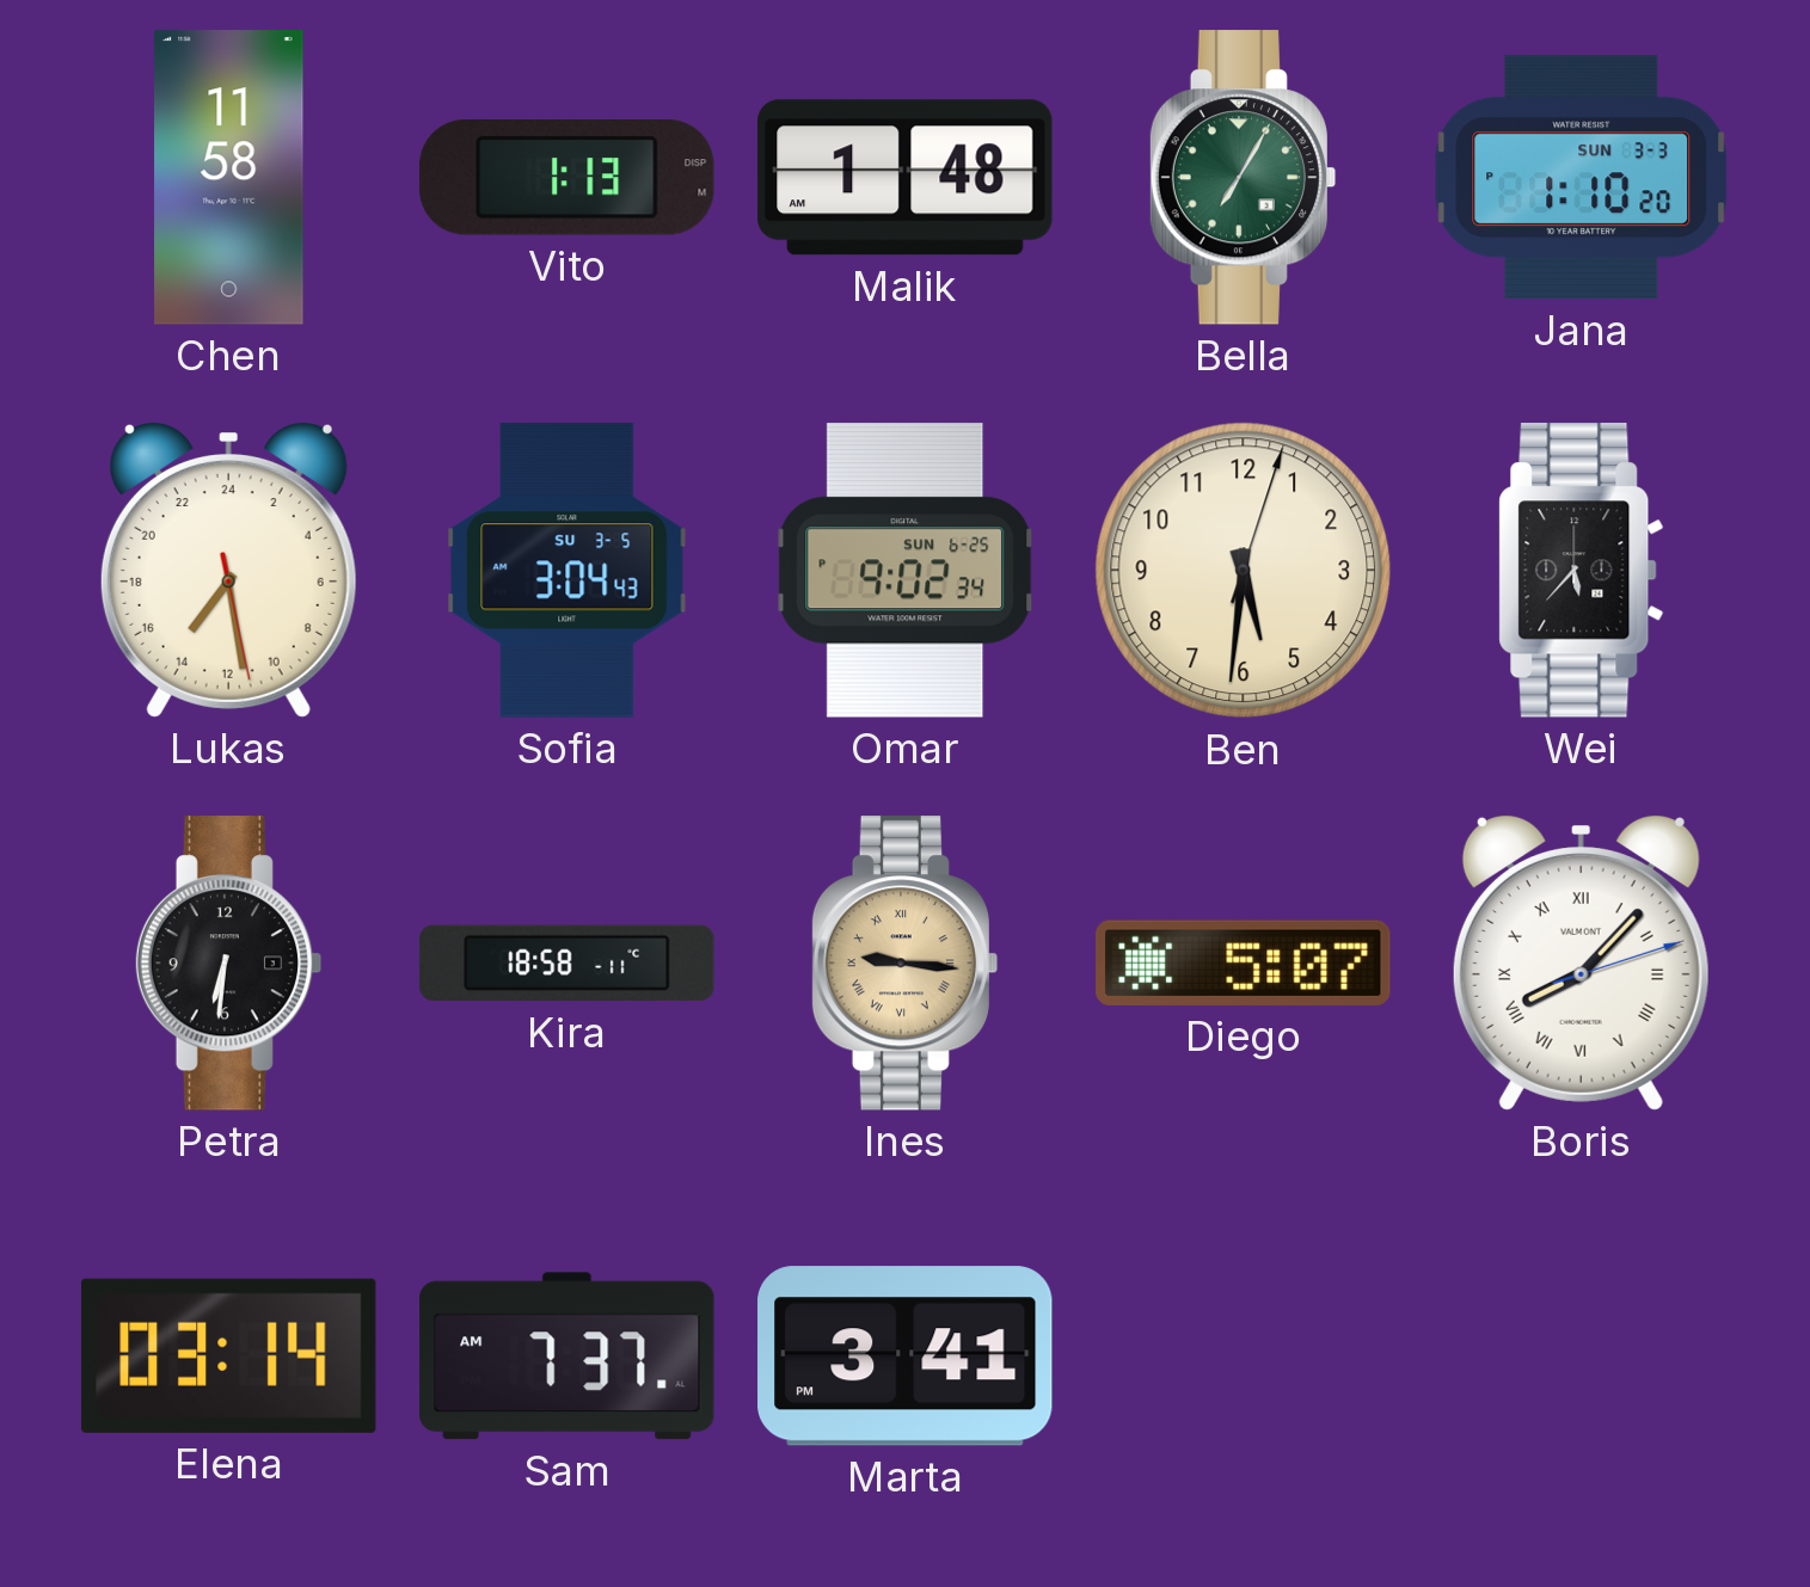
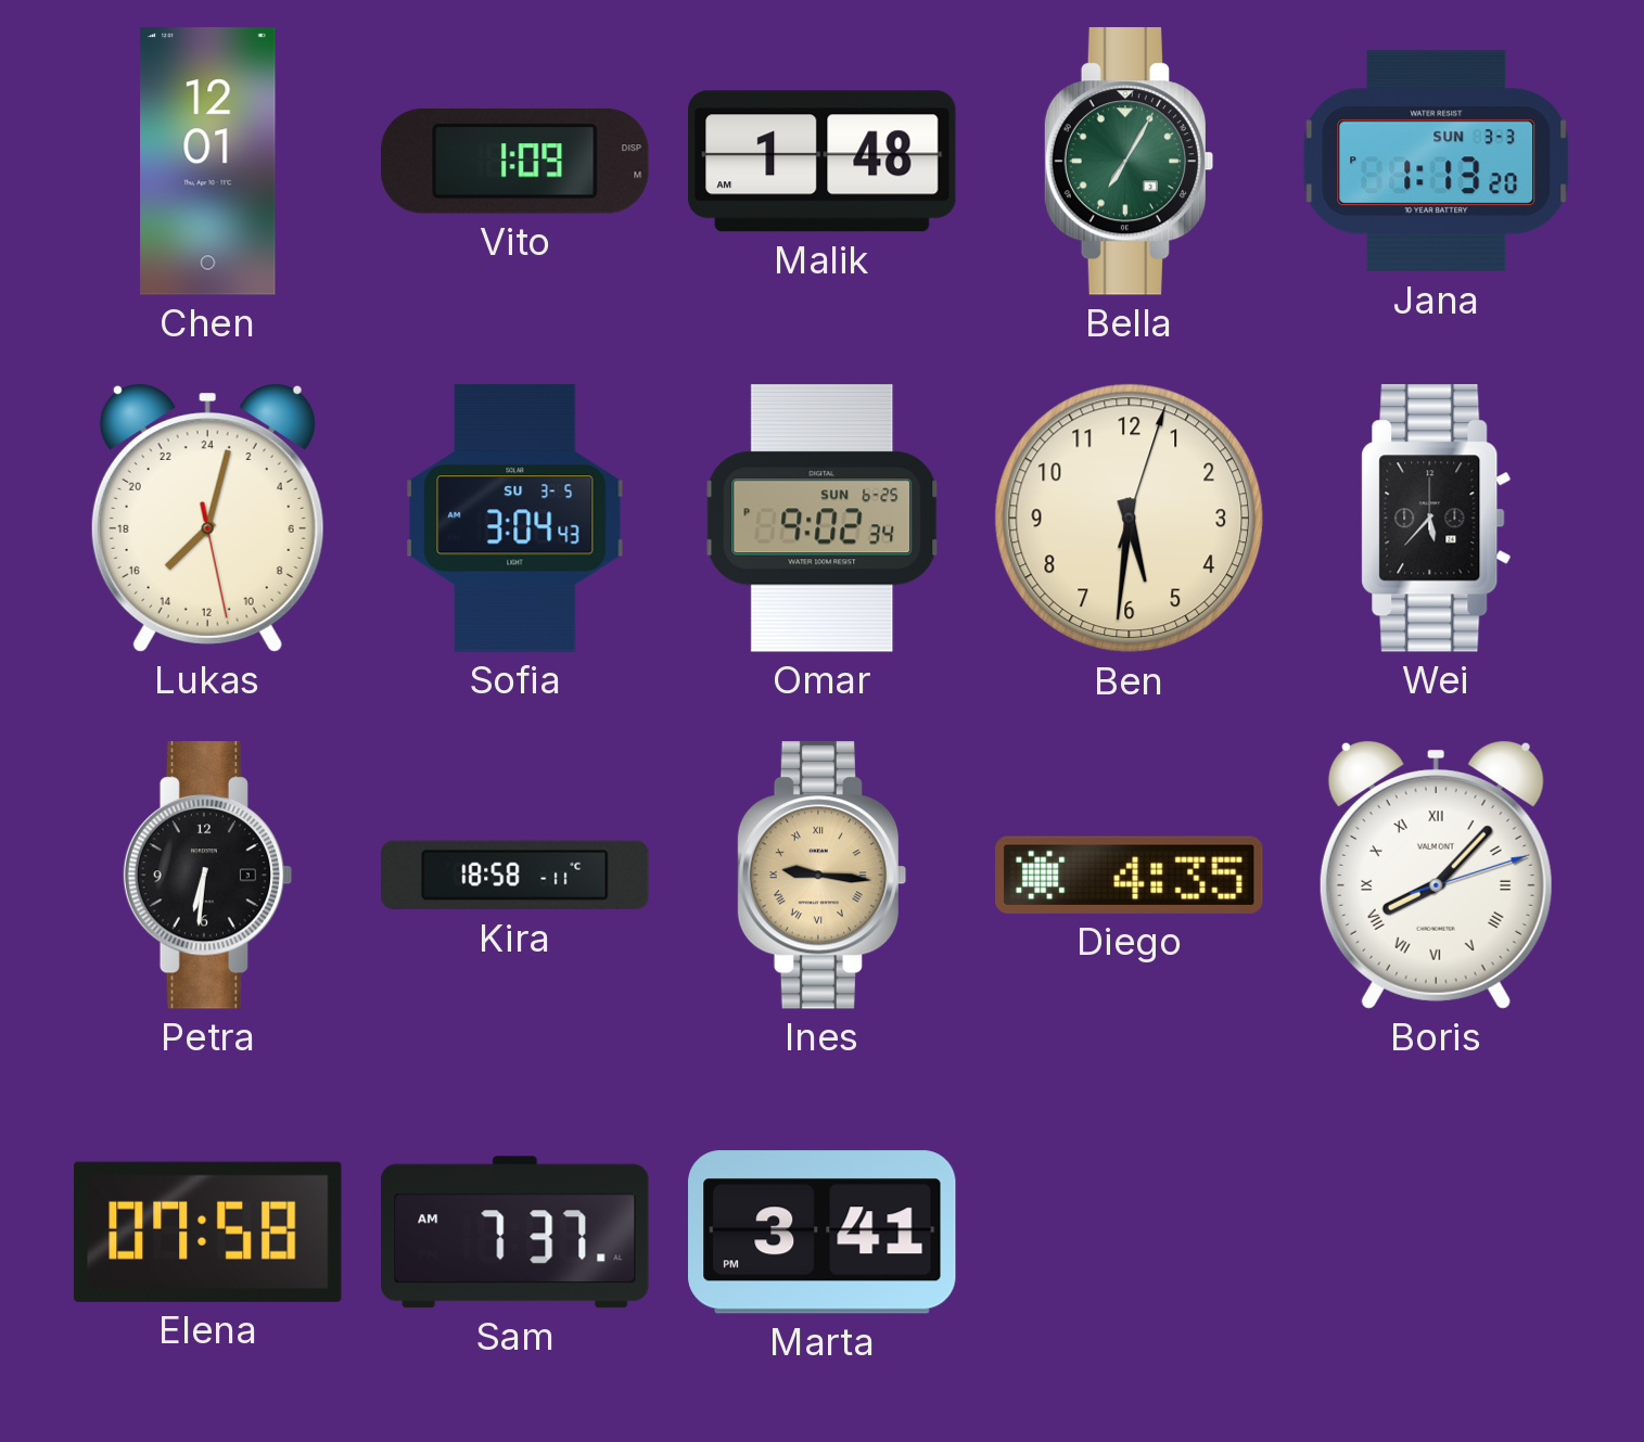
Chen: 11:58 -> 12:01
Vito: 1:13 -> 1:09
Jana: 1:10 -> 1:13
Lukas: 14:28 -> 15:02
Diego: 5:07 -> 4:35
Elena: 03:14 -> 07:58
